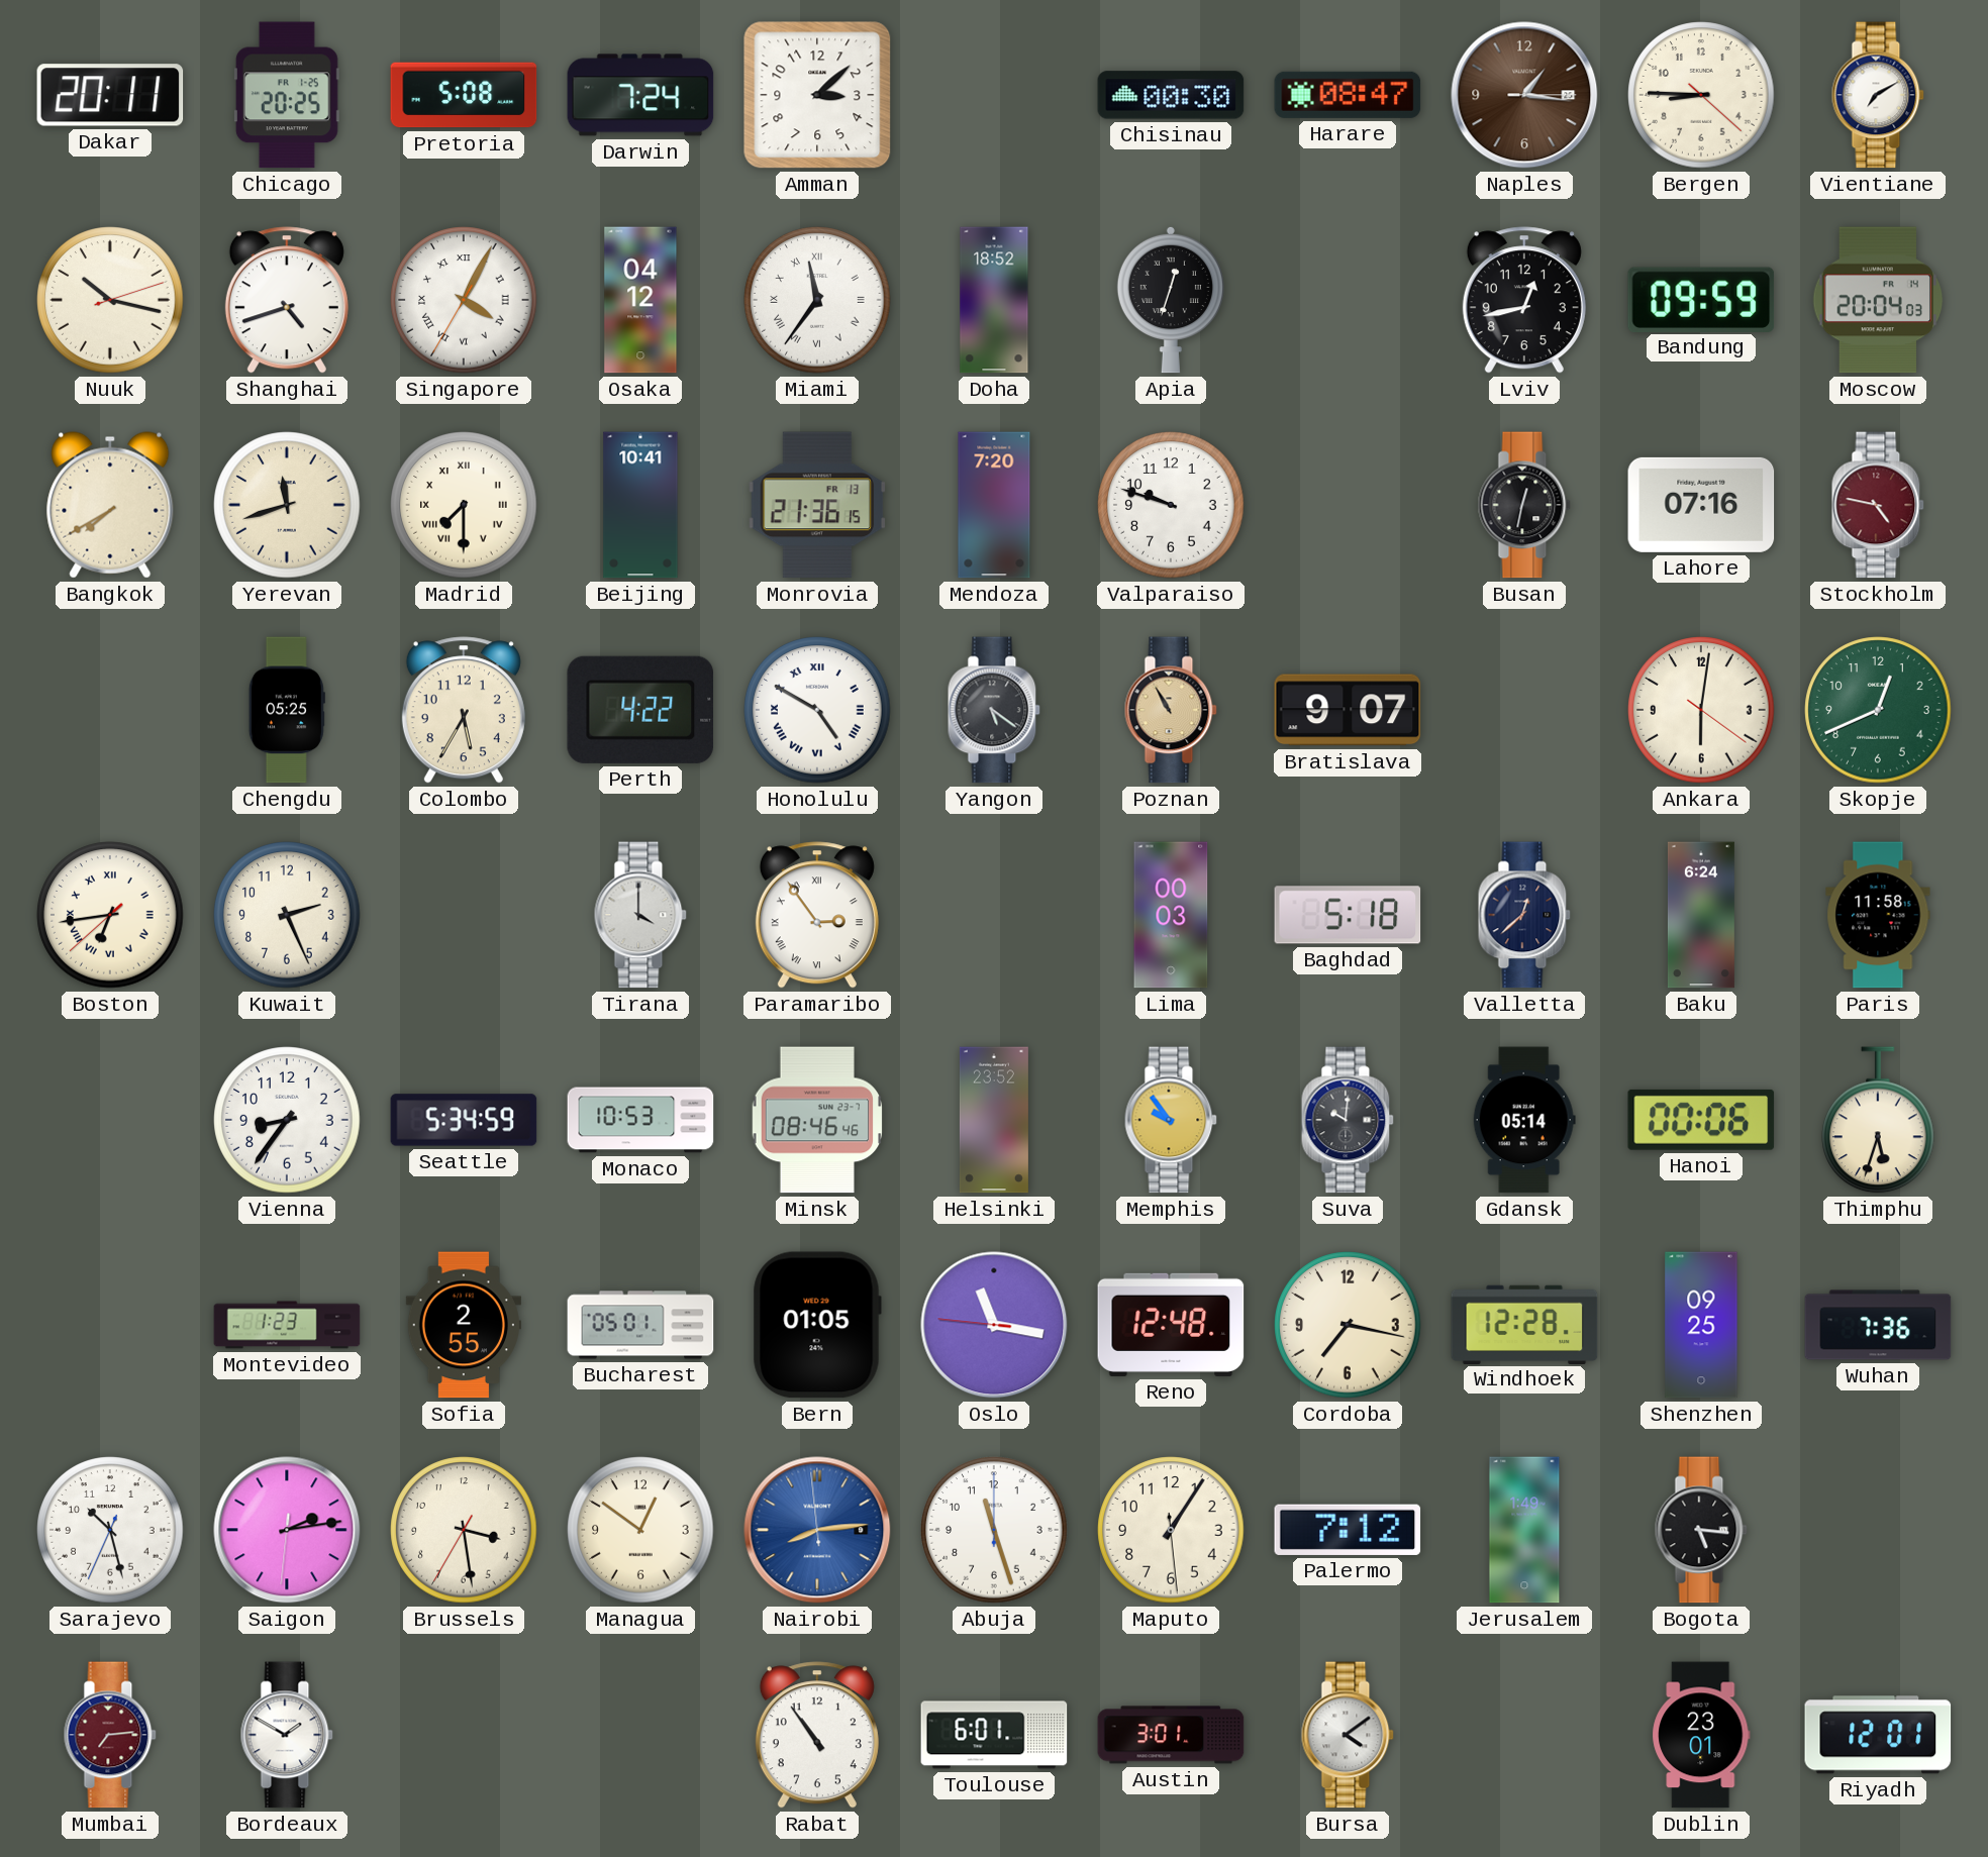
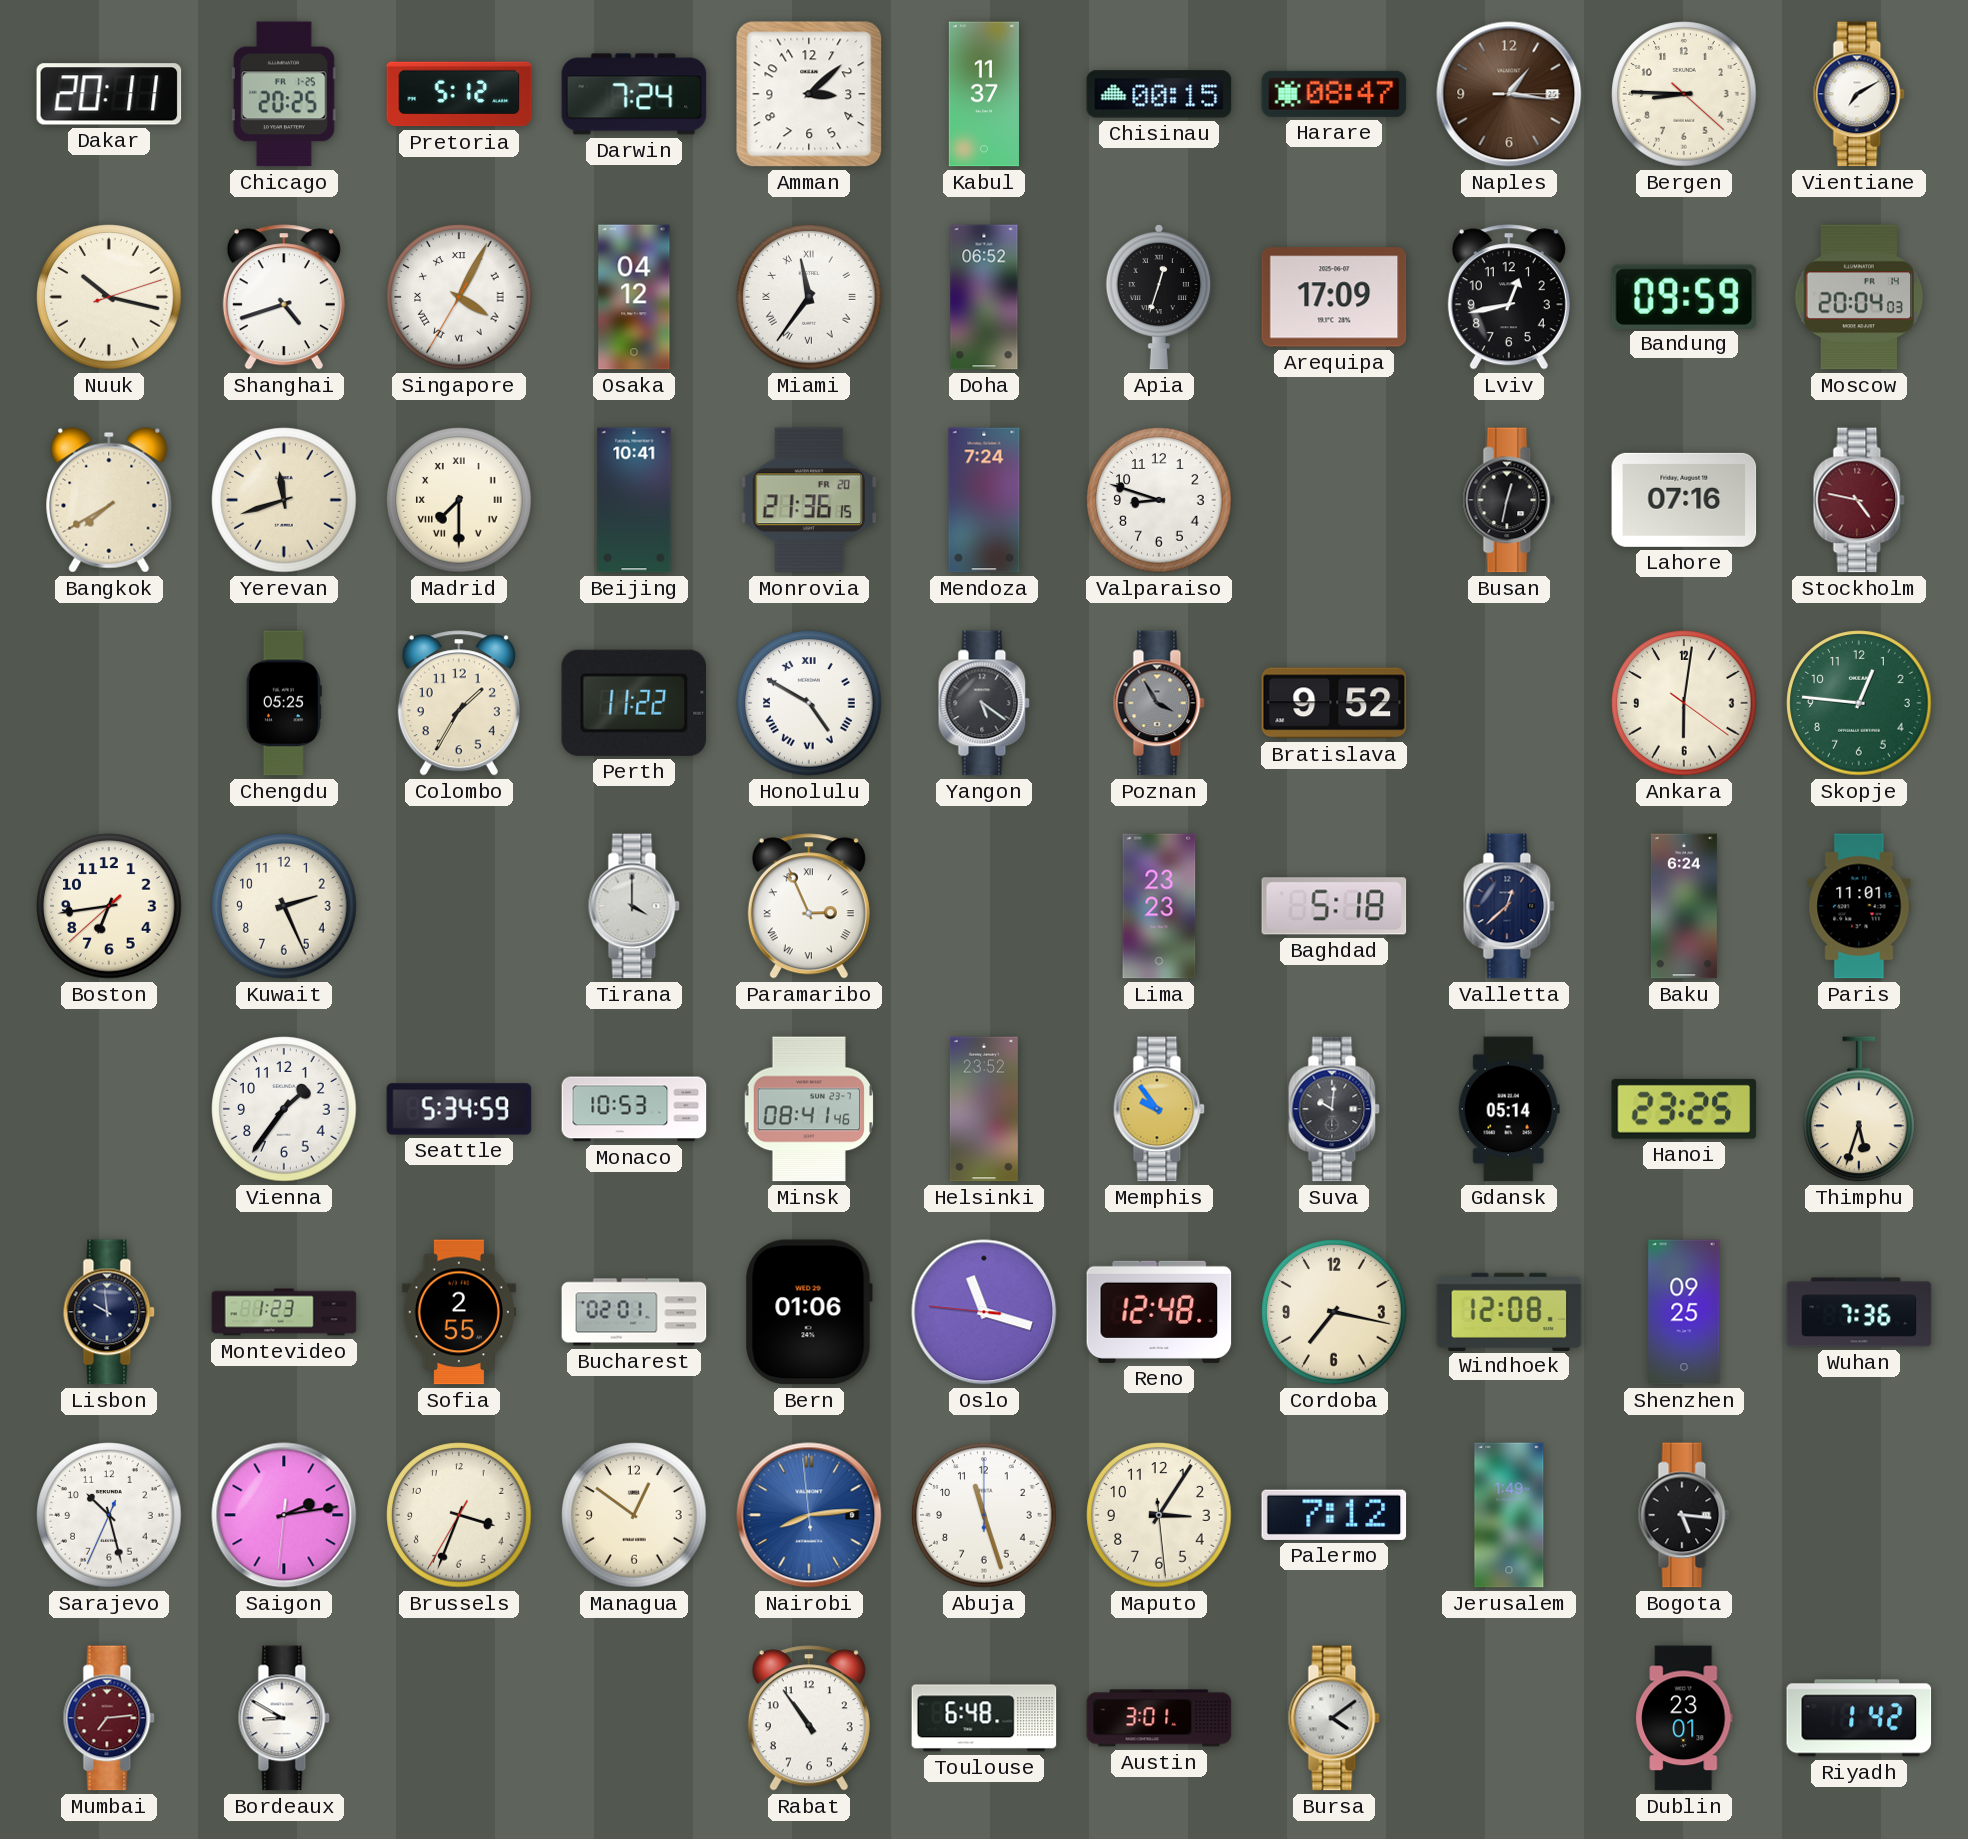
Pretoria: 5:08 -> 5:12
Kabul: none -> 11:37
Chisinau: 00:30 -> 00:15
Doha: 18:52 -> 06:52
Arequipa: none -> 17:09
Monrovia date: FR 13 -> FR 20
Mendoza: 7:20 -> 7:24
Valparaiso: 9:48 -> 8:48
Colombo: 5:35 -> 1:35
Perth: 4:22 -> 11:22
Poznan: 10:55 -> 3:55
Poznan dial: champagne -> grey
Bratislava: 9:07 -> 9:52
Skopje: 12:41 -> 12:46
Boston numerals: Roman -> Arabic
Paramaribo: 2:54 -> 2:56
Lima: 00:03 -> 23:23
Paris: 11:58 -> 11:01
Vienna: 8:36 -> 1:36
Minsk: 08:46 -> 08:41
Hanoi: 00:06 -> 23:25
Lisbon: none -> 9:59
Bucharest: 05:01 -> 02:01
Bern: 01:05 -> 01:06
Oslo: 11:16 -> 11:17
Windhoek: 12:28 -> 12:08
Brussels: 3:28 -> 3:33
Maputo: 1:05 -> 3:05
Bordeaux: 1:50 -> 8:50
Toulouse: 6:01 -> 6:48
Riyadh: 12:01 -> 1:42
